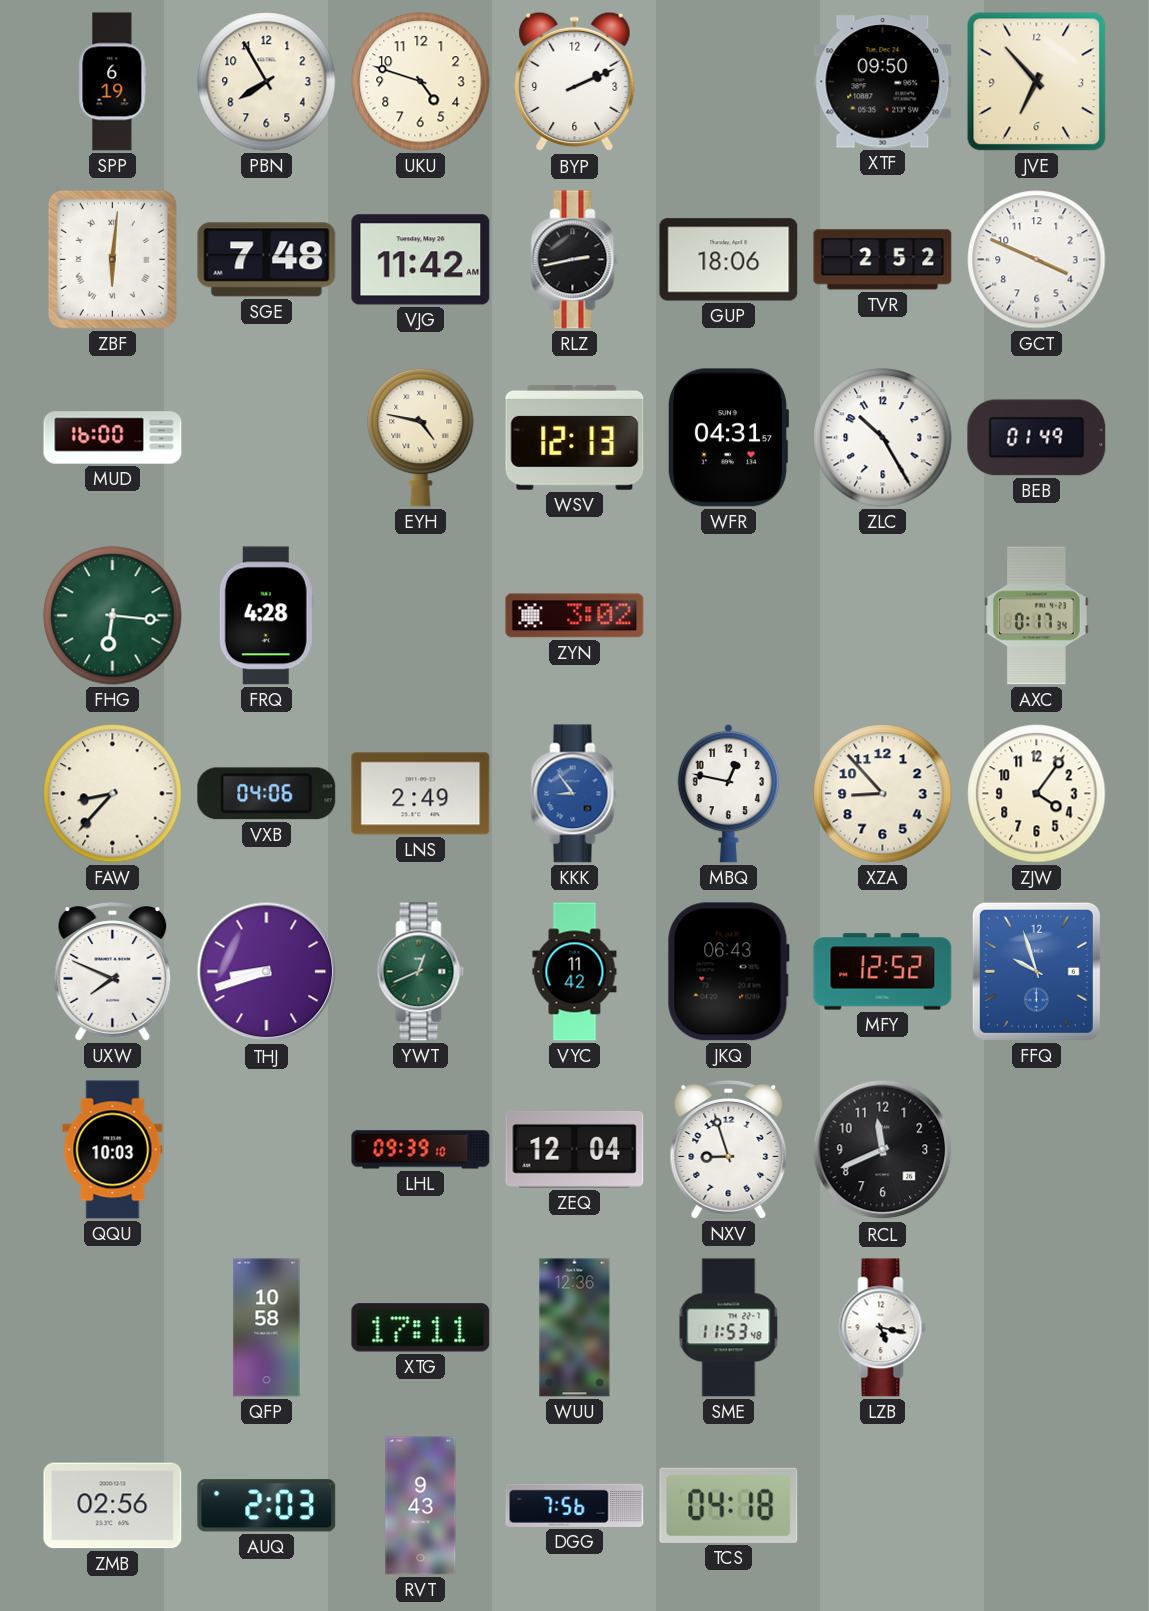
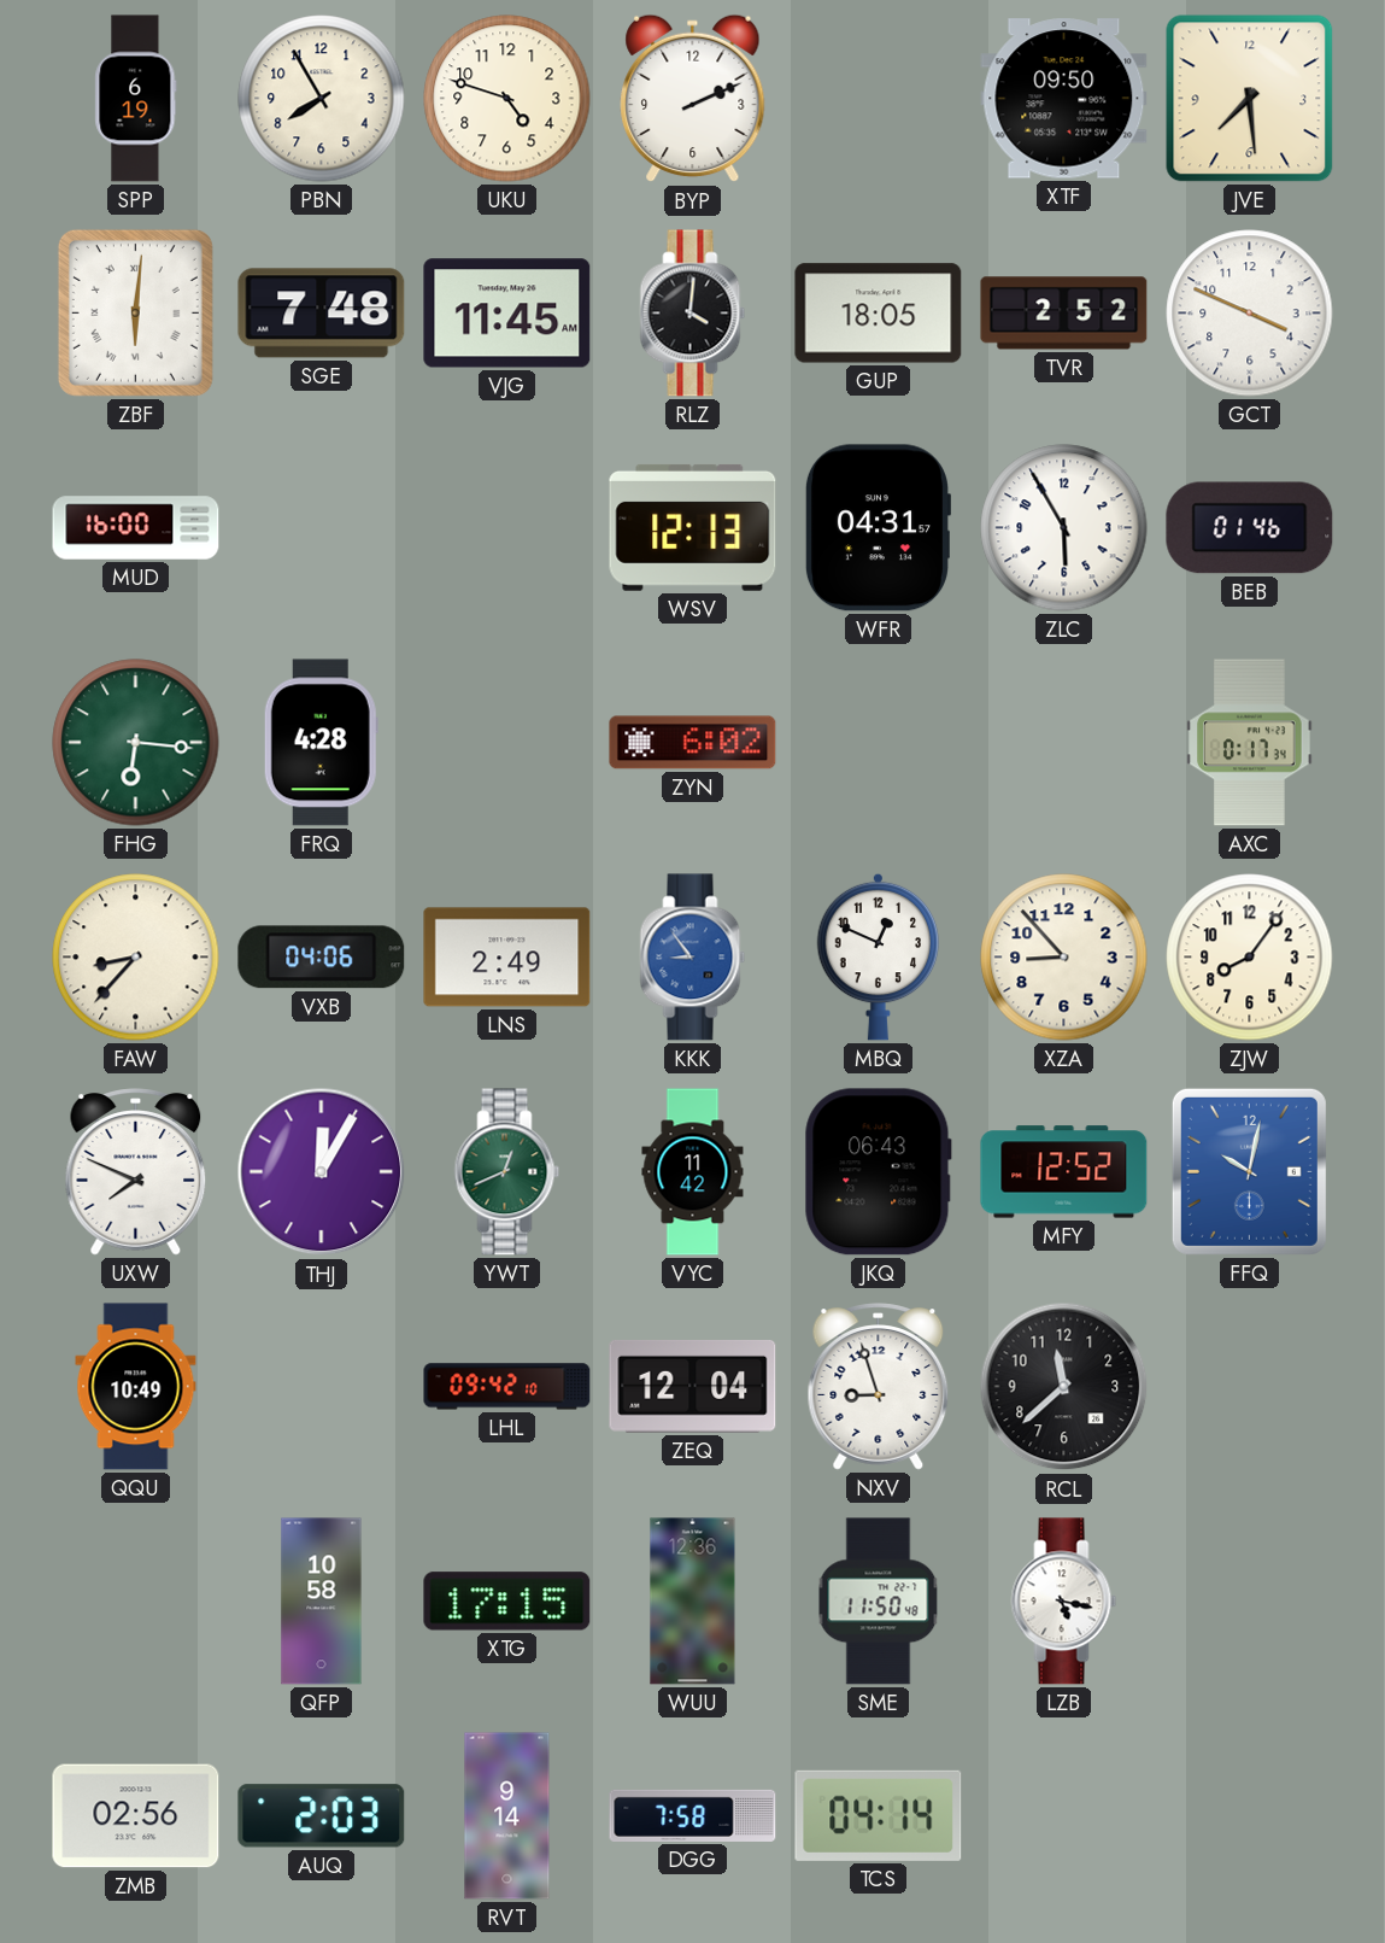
JVE: 6:53 -> 7:29
VJG: 11:42 -> 11:45
RLZ: 2:43 -> 4:01
GUP: 18:06 -> 18:05
EYH: 4:47 -> none
ZLC: 10:25 -> 5:55
BEB: 01:49 -> 01:46
ZYN: 3:02 -> 6:02
MBQ: 12:47 -> 12:49
ZJW: 4:06 -> 8:06
THJ: 8:42 -> 12:05
FFQ: 9:57 -> 10:02
QQU: 10:03 -> 10:49
LHL: 09:39 -> 09:42
RCL: 11:41 -> 11:38
XTG: 17:11 -> 17:15
SME: 11:53 -> 11:50
RVT: 9:43 -> 9:14
DGG: 7:56 -> 7:58
TCS: 04:18 -> 04:14
